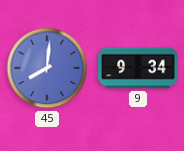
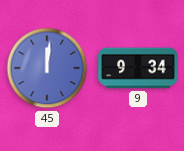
45: 8:01 -> 12:01
